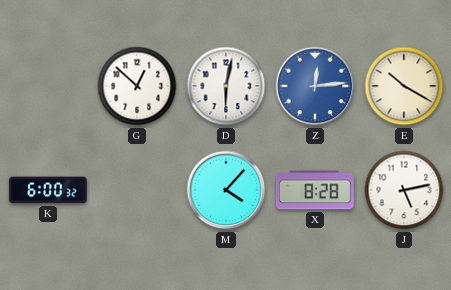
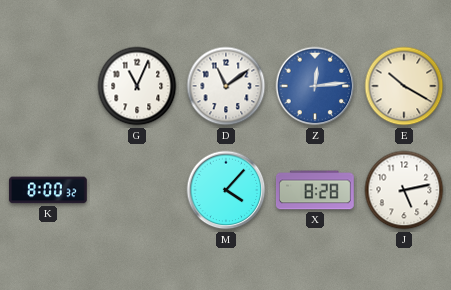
G: 12:52 -> 11:04
D: 6:02 -> 11:09
K: 6:00 -> 8:00
